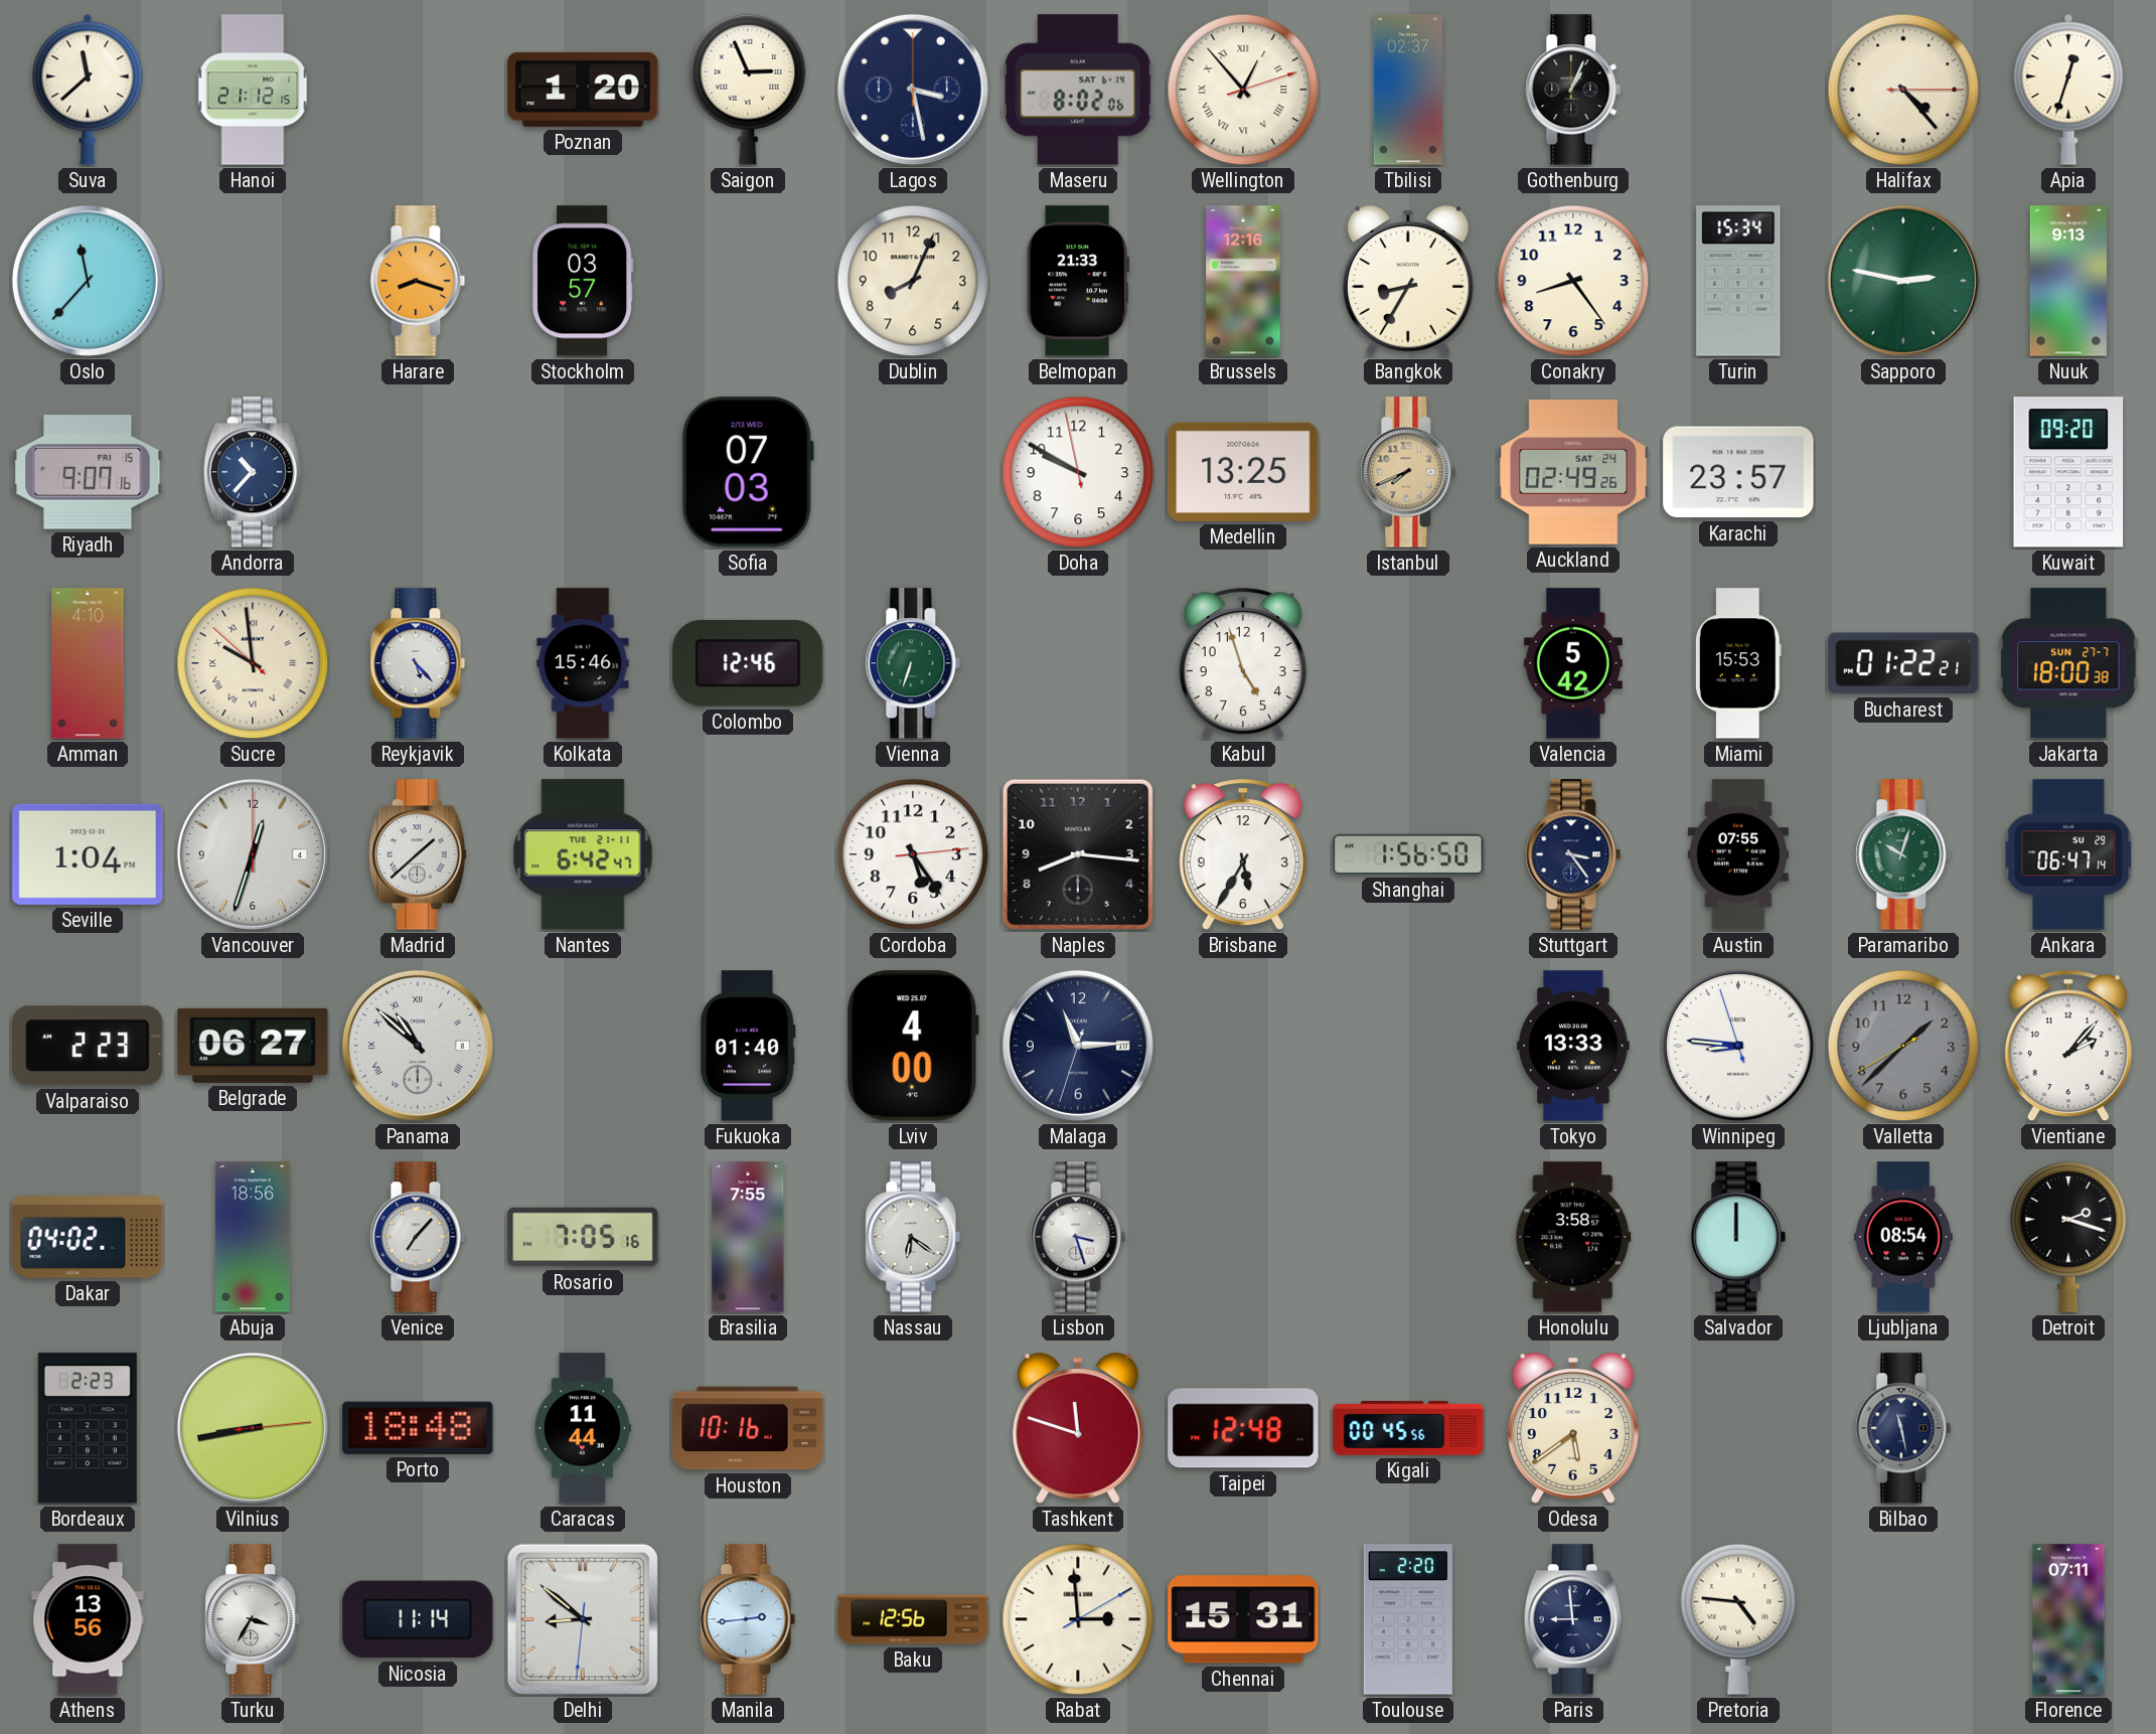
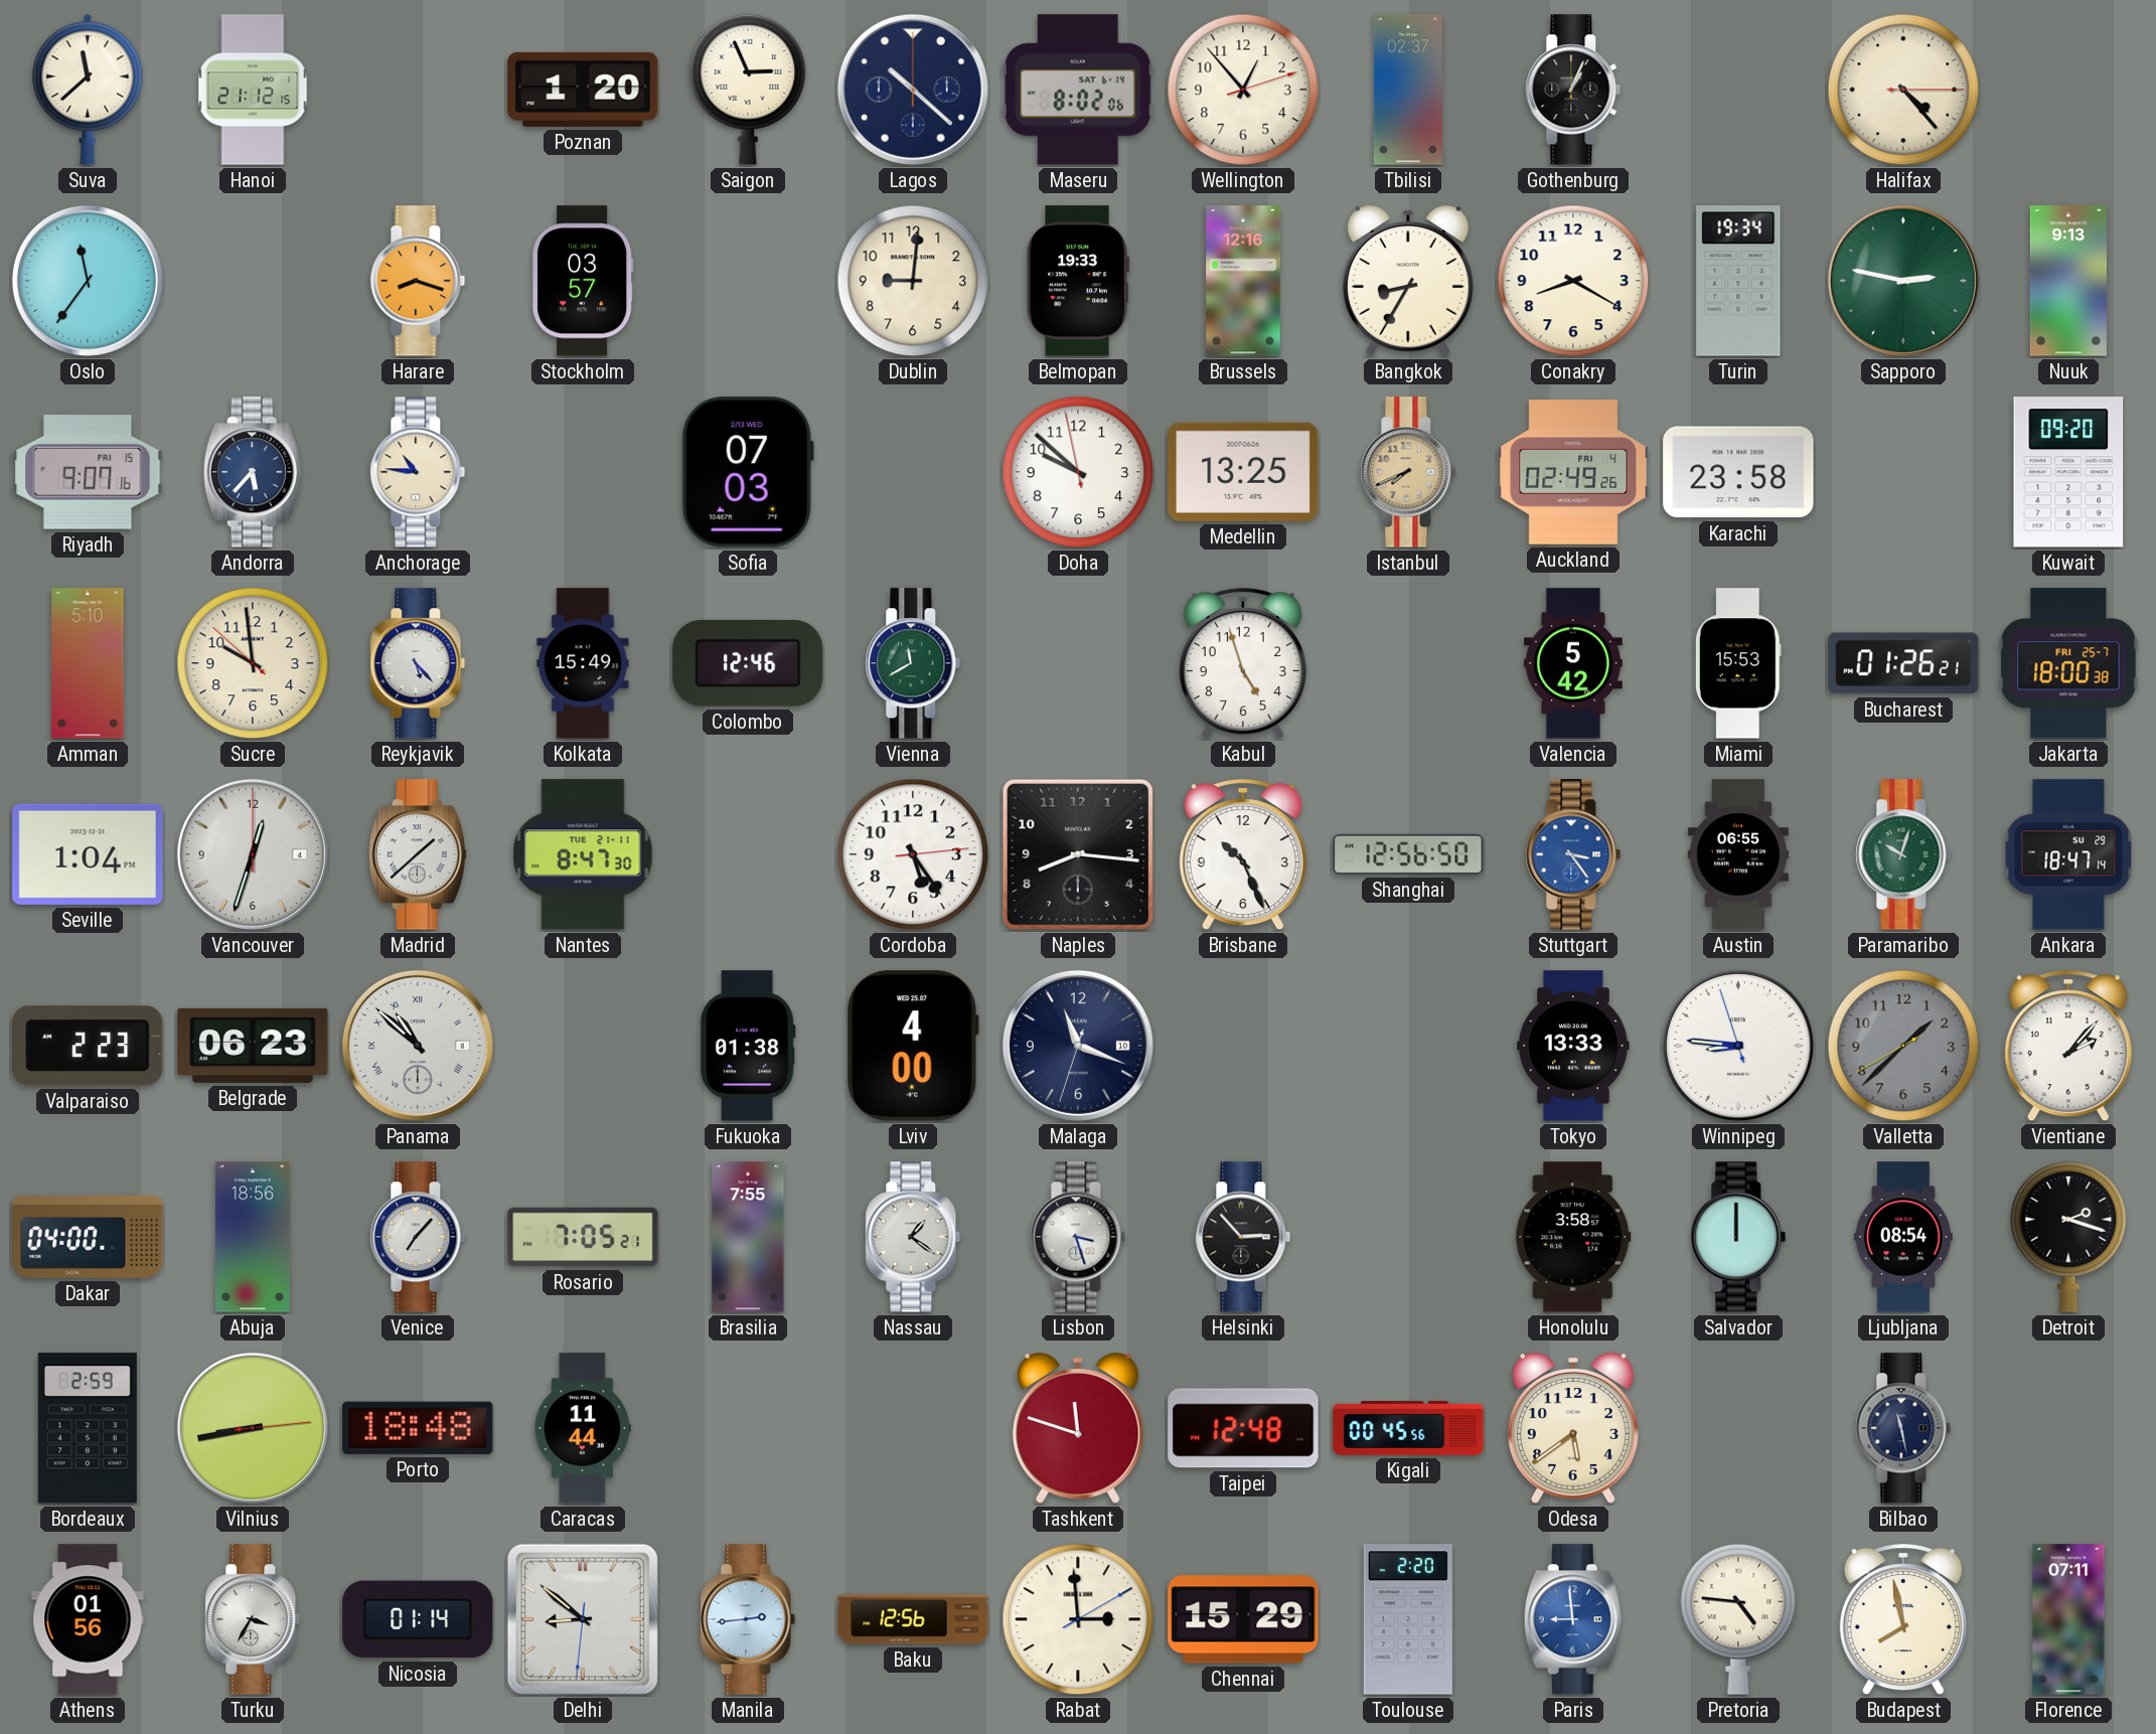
Lagos: 3:28 -> 10:22
Wellington numerals: Roman -> Arabic
Apia: 12:33 -> none
Oslo: 11:37 -> 11:36
Dublin: 8:04 -> 9:01
Belmopan: 21:33 -> 19:33
Conakry: 8:24 -> 8:20
Turin: 15:34 -> 19:34
Andorra: 10:37 -> 5:37
Anchorage: none -> 10:46
Doha: 9:49 -> 9:51
Auckland date: SAT 24 -> FRI 4
Karachi: 23:57 -> 23:58
Amman: 4:10 -> 5:10
Sucre numerals: Roman -> Arabic
Kolkata: 15:46 -> 15:49
Vienna: 6:33 -> 11:40
Bucharest: 01:22 -> 01:26
Jakarta date: SUN 27-7 -> FRI 25-7
Nantes: 6:42 -> 8:47
Brisbane: 5:35 -> 10:26
Shanghai: 1:56 -> 12:56
Stuttgart dial: navy -> blue
Austin: 07:55 -> 06:55
Ankara: 06:47 -> 18:47
Belgrade: 06:27 -> 06:23
Fukuoka: 01:40 -> 01:38
Malaga: 11:14 -> 11:18
Dakar: 04:02 -> 04:00
Rosario: 7:05:16 -> 7:05:21
Nassau: 6:21 -> 1:21
Helsinki: none -> 2:53
Bordeaux: 2:23 -> 2:59
Houston: 10:16 -> none
Athens: 13:56 -> 01:56
Nicosia: 11:14 -> 01:14
Chennai: 15:31 -> 15:29
Paris dial: navy -> blue
Budapest: none -> 7:58
